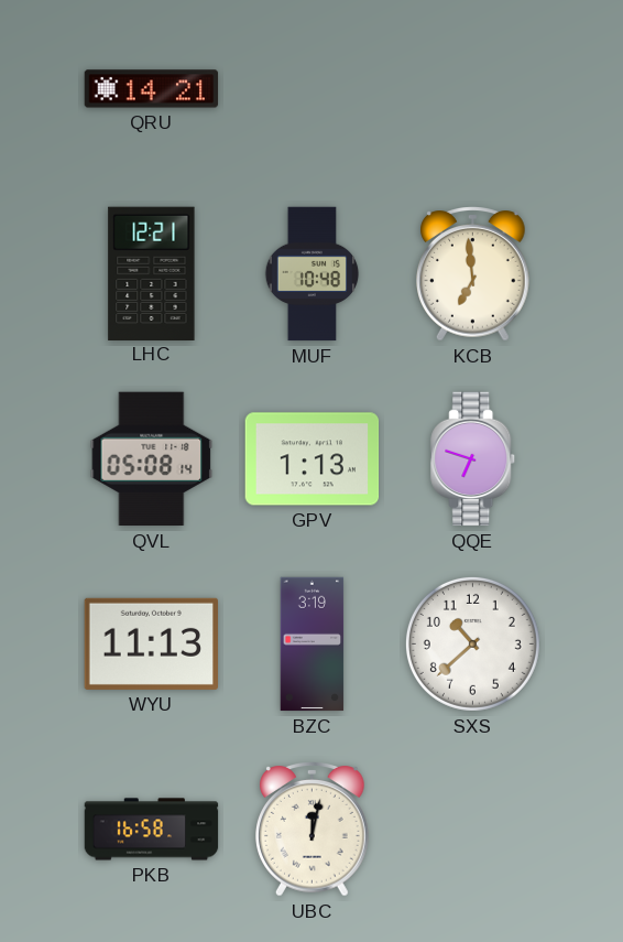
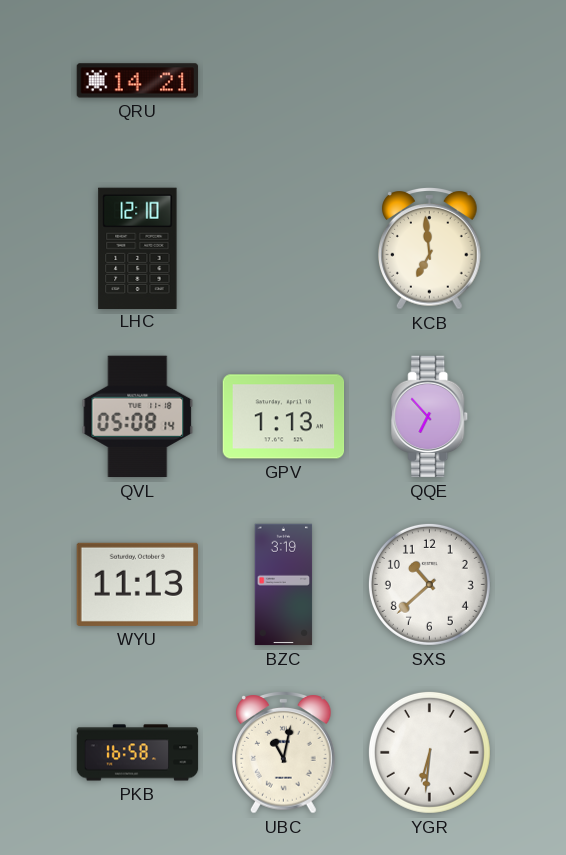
LHC: 12:21 -> 12:10
MUF: 10:48 -> none
QQE: 6:48 -> 6:53
UBC: 12:02 -> 11:02
YGR: none -> 6:31
